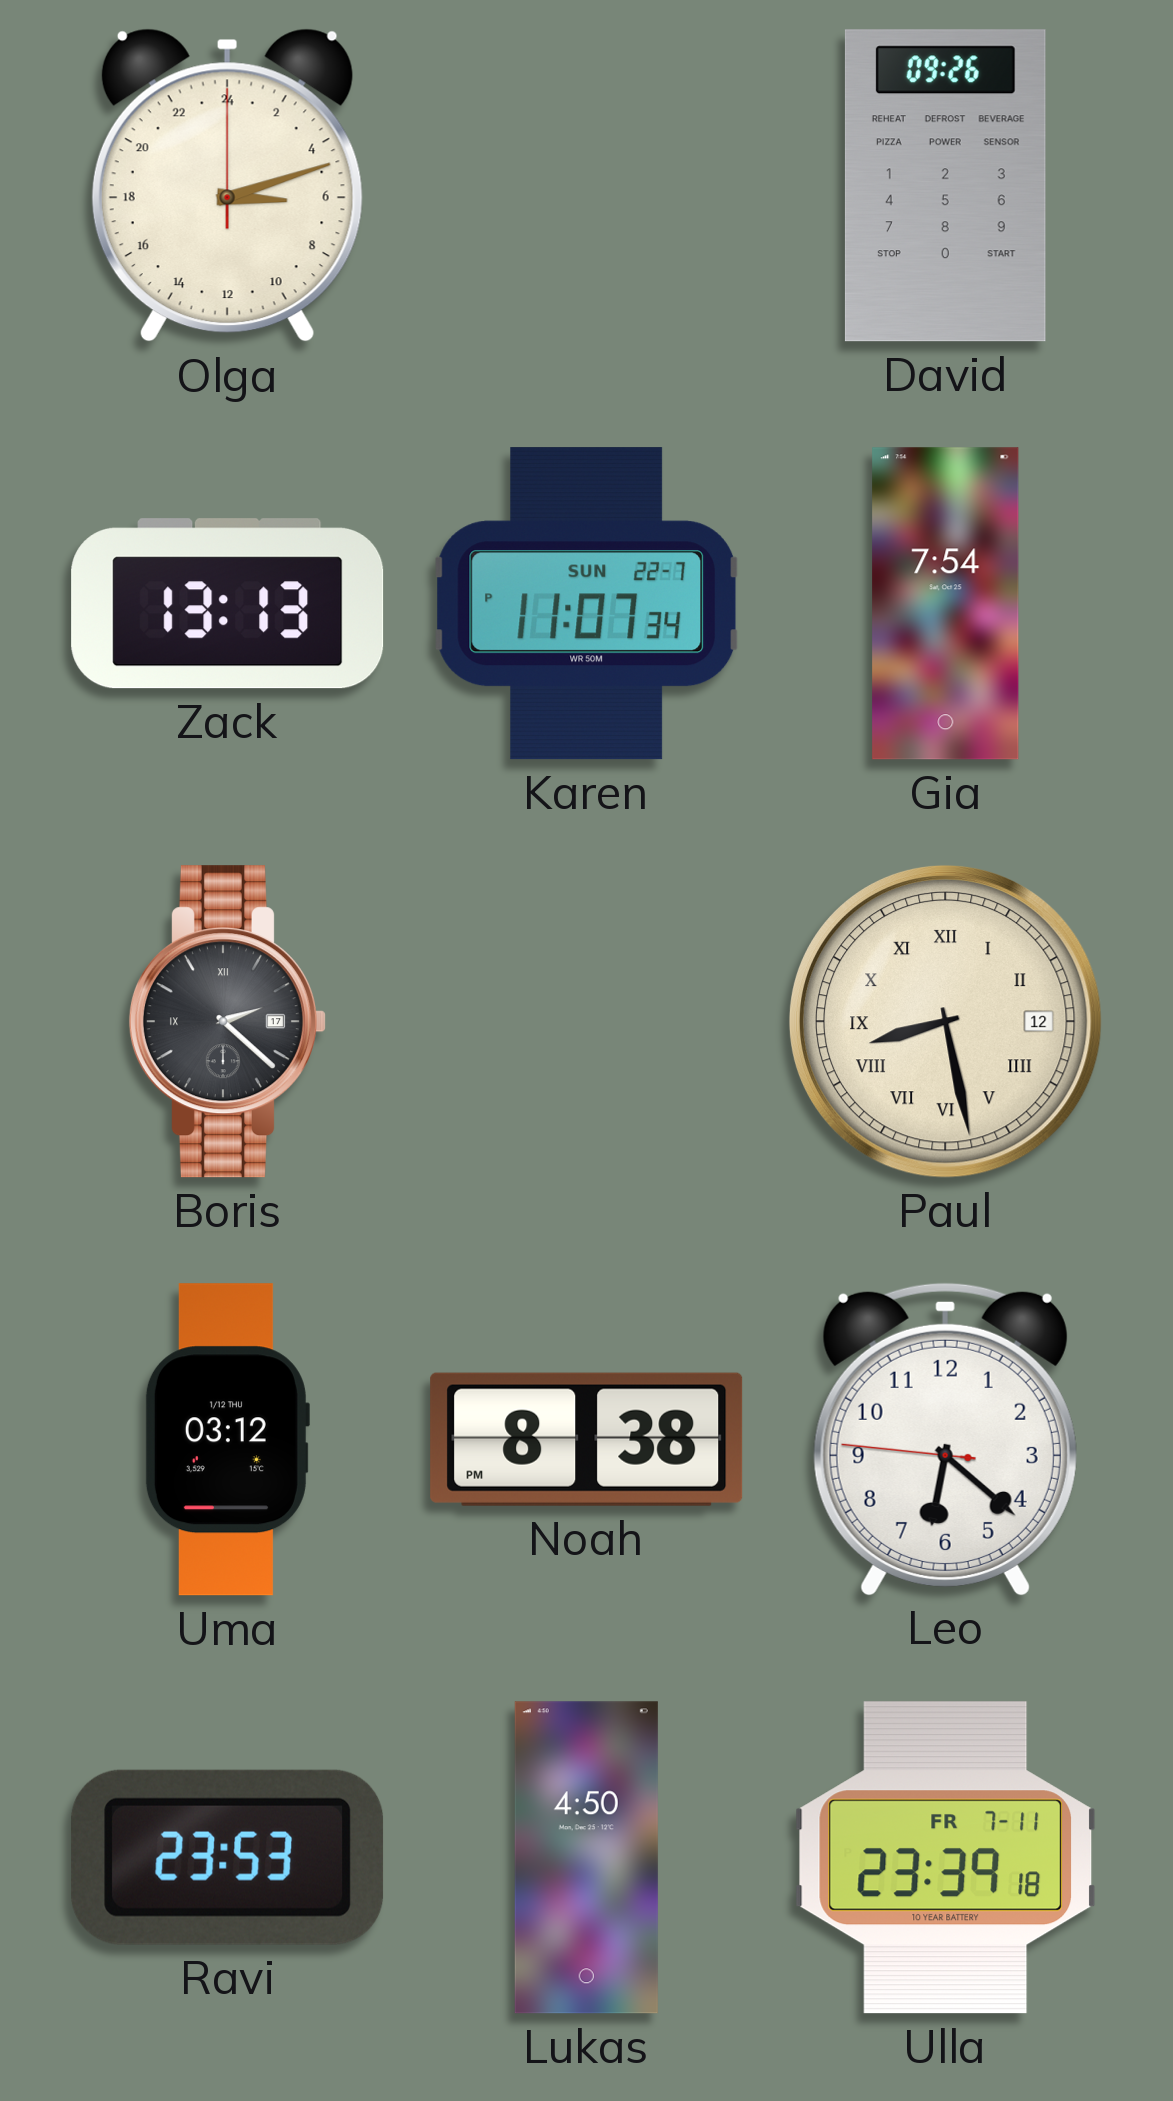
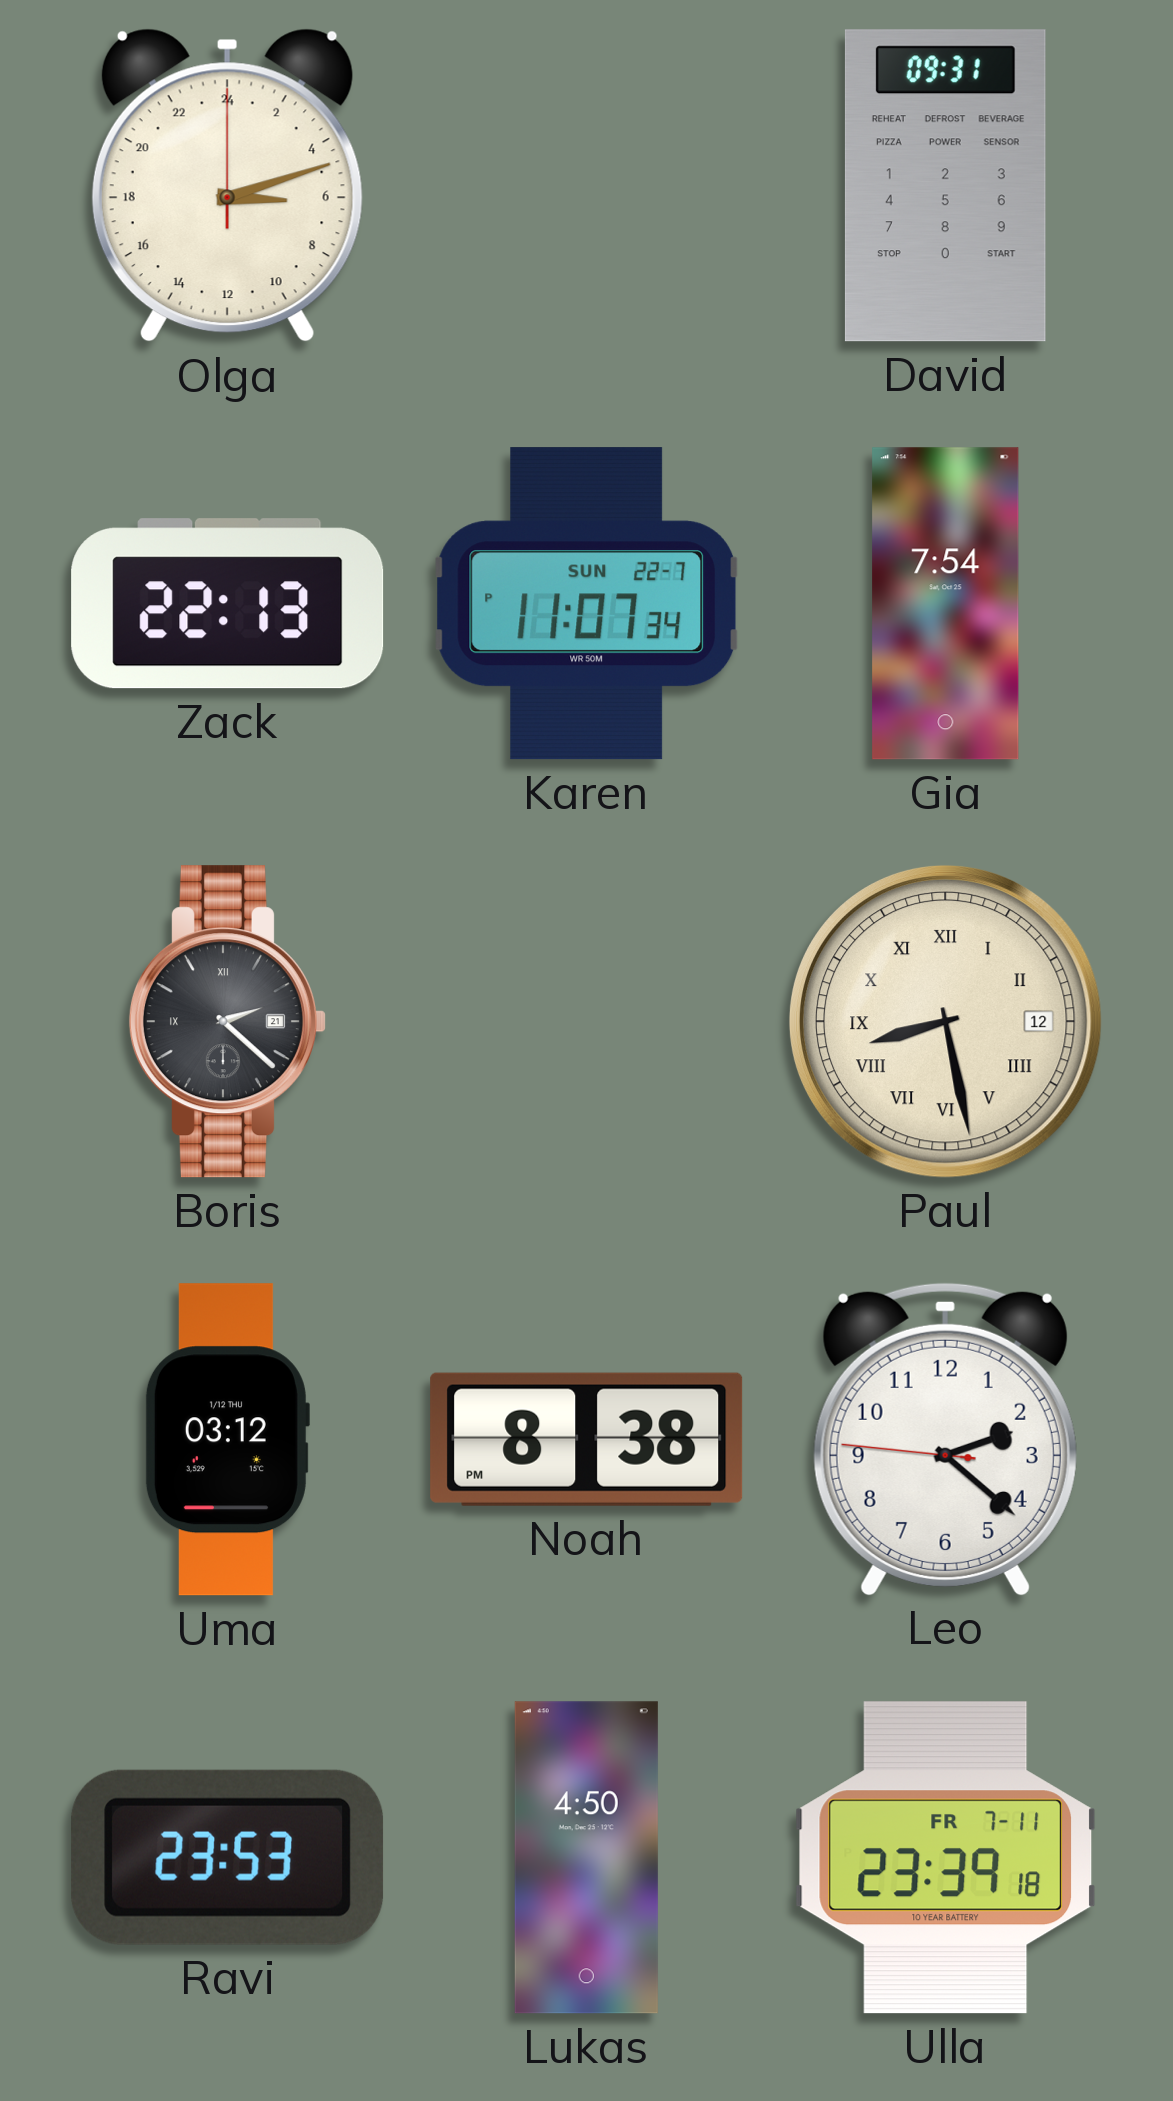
David: 09:26 -> 09:31
Zack: 13:13 -> 22:13
Boris date: 17 -> 21
Leo: 6:21 -> 2:21
